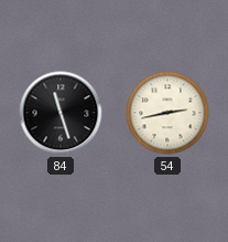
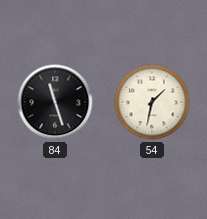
54: 2:43 -> 1:32
